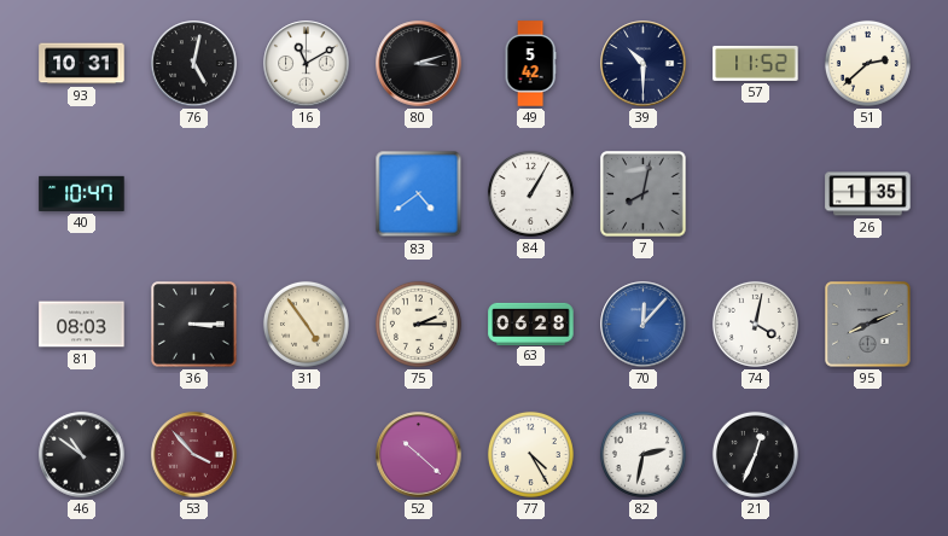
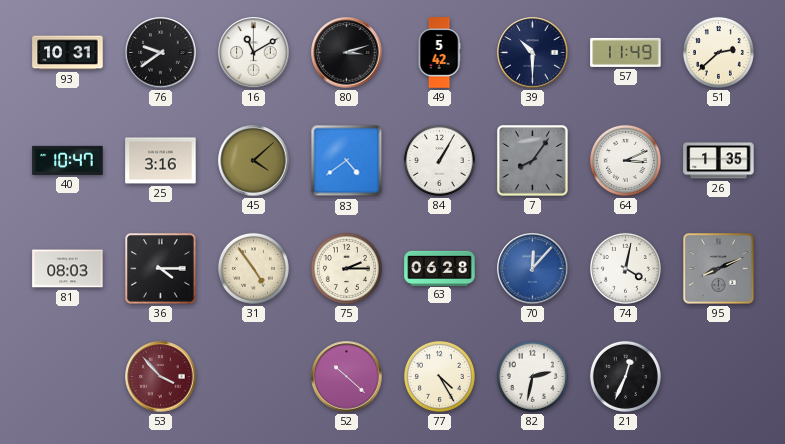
76: 5:02 -> 9:39
57: 11:52 -> 11:49
25: none -> 3:16
45: none -> 4:08
7: 8:02 -> 8:06
64: none -> 3:11
36: 3:15 -> 4:15
46: 10:51 -> none
